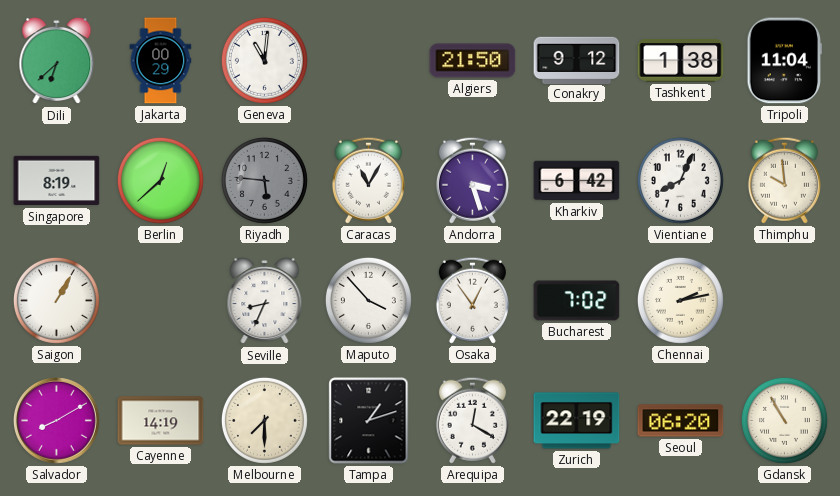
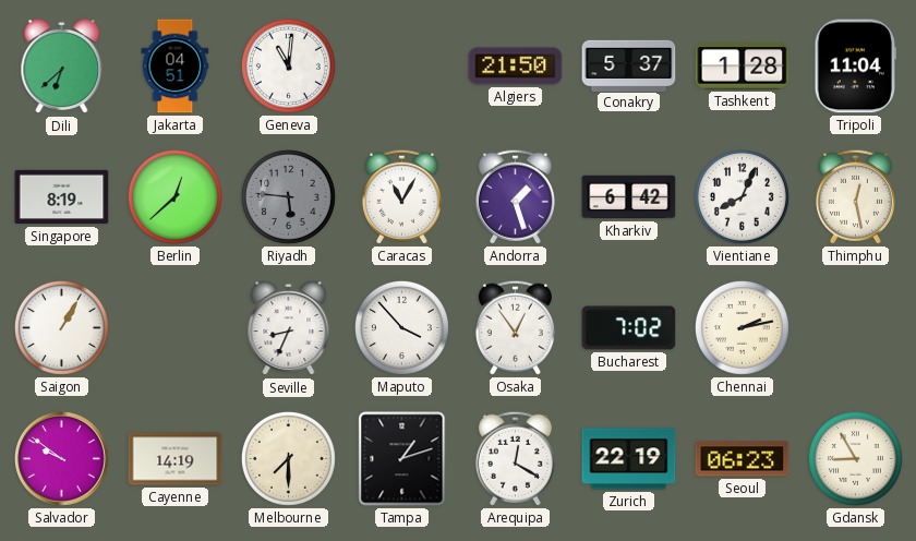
Jakarta: 00:29 -> 04:51
Conakry: 9:12 -> 5:37
Tashkent: 1:38 -> 1:28
Andorra: 3:27 -> 1:27
Thimphu: 9:59 -> 12:28
Salvador: 8:10 -> 9:51
Seoul: 06:20 -> 06:23
Gdansk: 10:55 -> 8:55
